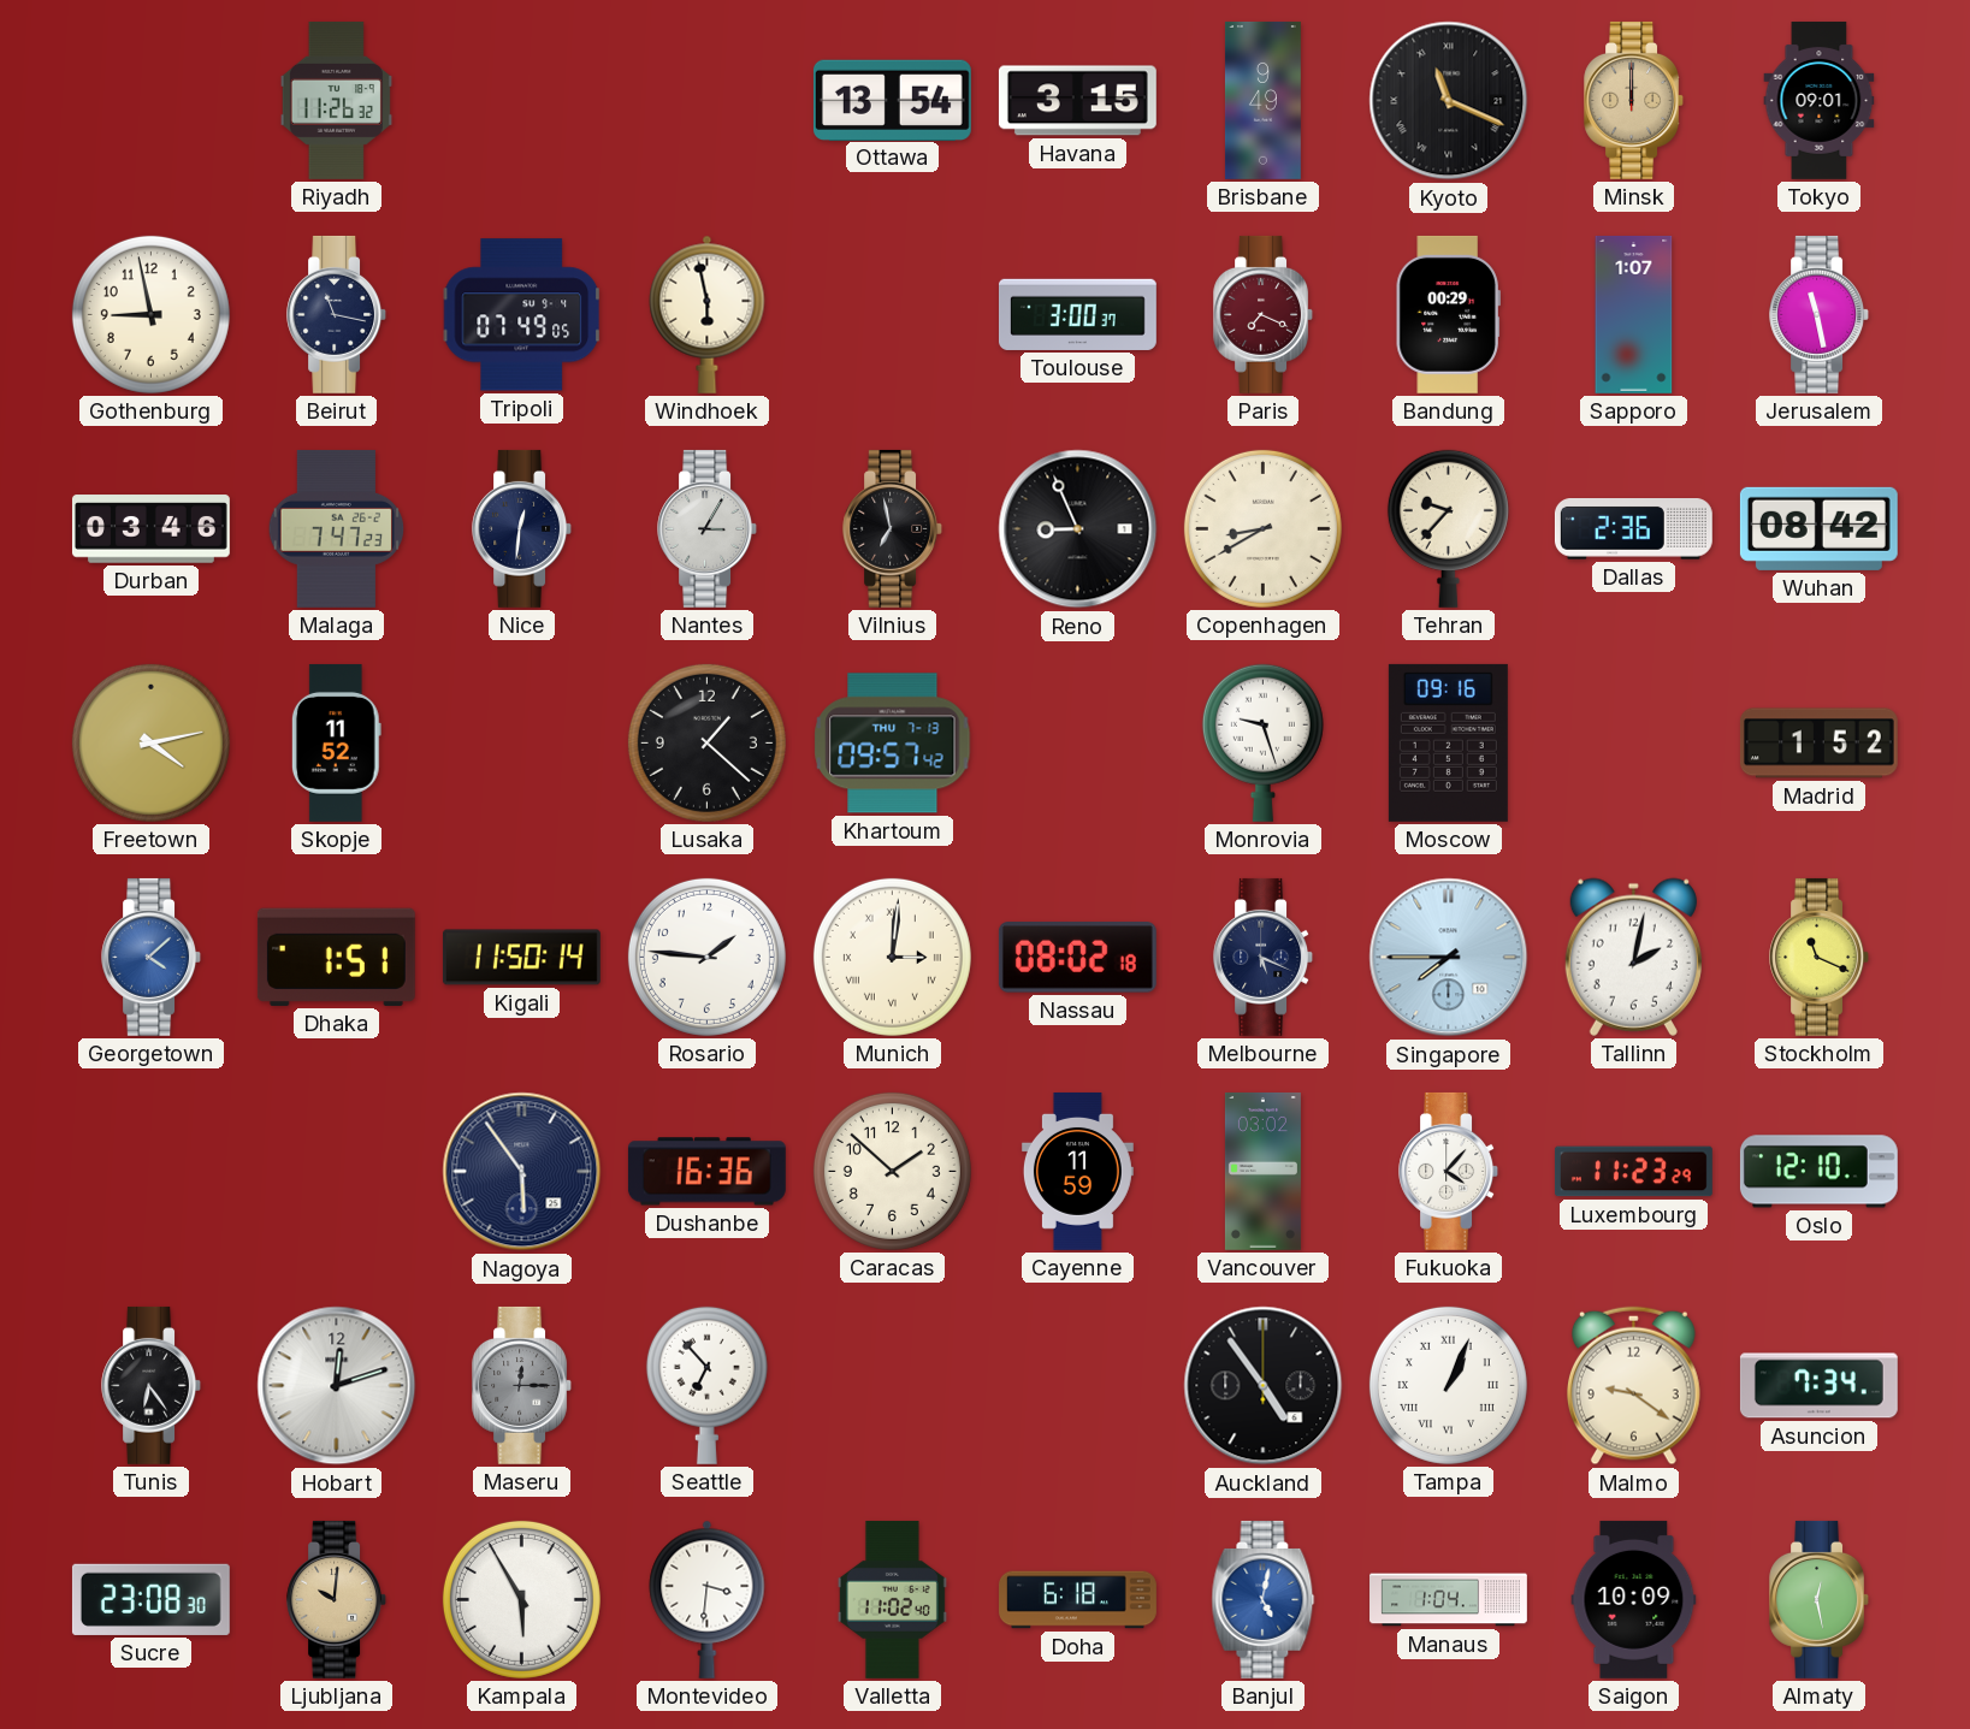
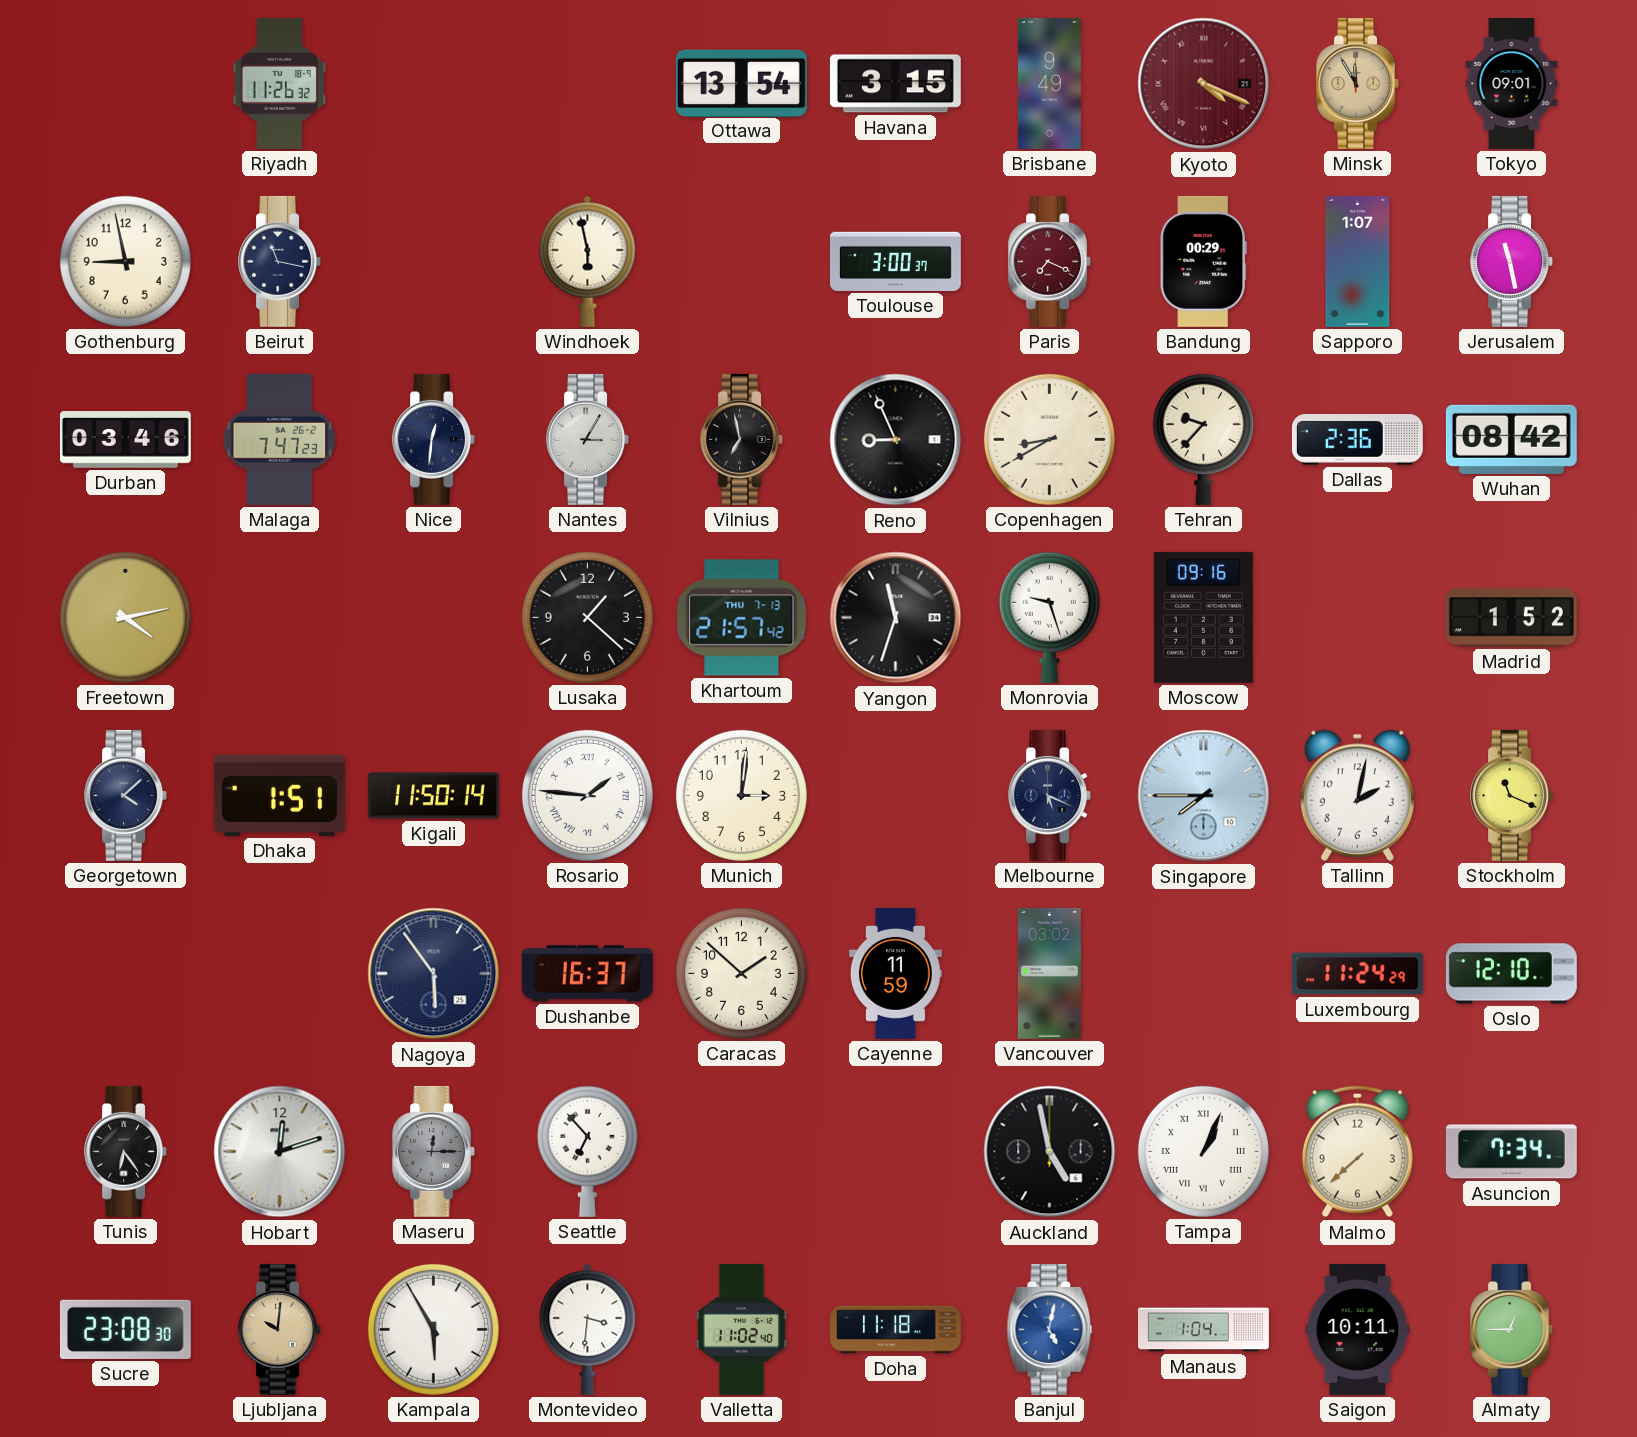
Kyoto: 11:19 -> 4:19
Kyoto dial: black -> burgundy
Minsk: 12:00 -> 11:55
Tripoli: 07:49 -> none
Skopje: 11:52 -> none
Khartoum: 09:57 -> 21:57
Yangon: none -> 11:33
Georgetown dial: blue -> navy
Rosario numerals: Arabic -> Roman
Munich numerals: Roman -> Arabic
Nassau: 08:02 -> none
Dushanbe: 16:36 -> 16:37
Fukuoka: 4:07 -> none
Luxembourg: 11:23 -> 11:24
Auckland: 4:54 -> 4:58
Malmo: 9:21 -> 7:38
Doha: 6:18 -> 11:18
Saigon: 10:09 -> 10:11
Almaty: 12:28 -> 12:45
